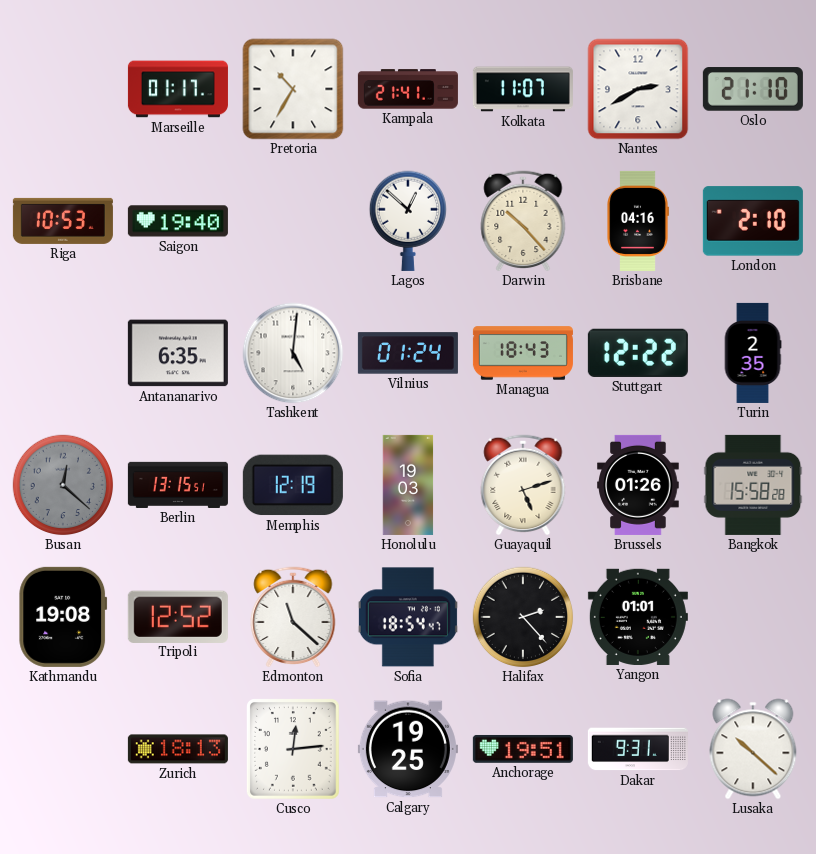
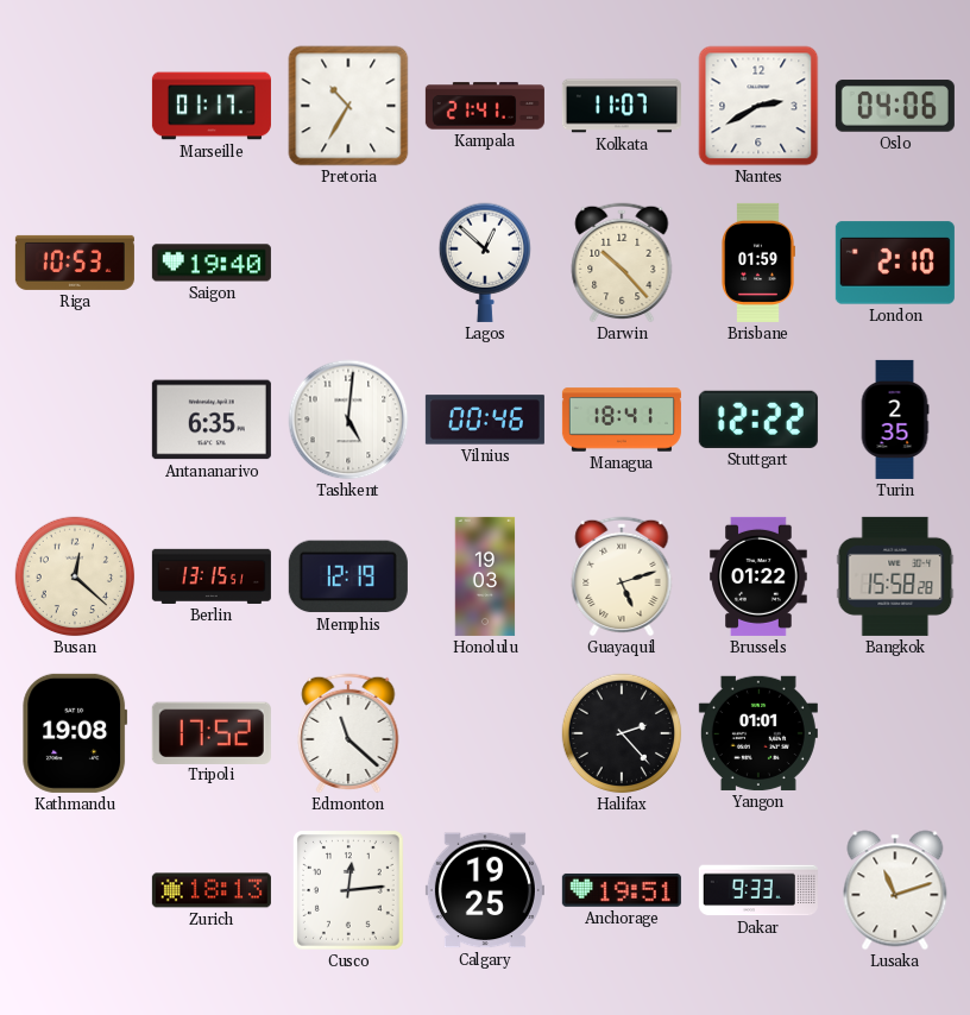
Oslo: 21:10 -> 04:06
Brisbane: 04:16 -> 01:59
Vilnius: 01:24 -> 00:46
Managua: 18:43 -> 18:41
Busan dial: grey -> cream
Brussels: 01:26 -> 01:22
Tripoli: 12:52 -> 17:52
Sofia: 18:54 -> none
Dakar: 9:31 -> 9:33
Lusaka: 10:22 -> 11:12
